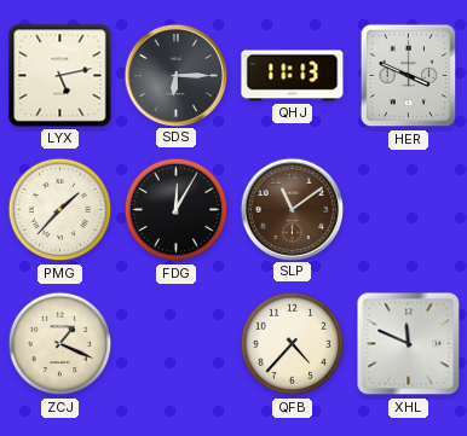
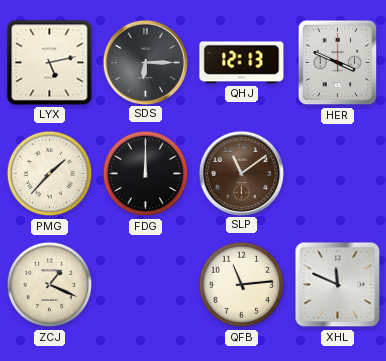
QHJ: 11:13 -> 12:13
FDG: 12:05 -> 12:00
QFB: 4:37 -> 11:14
